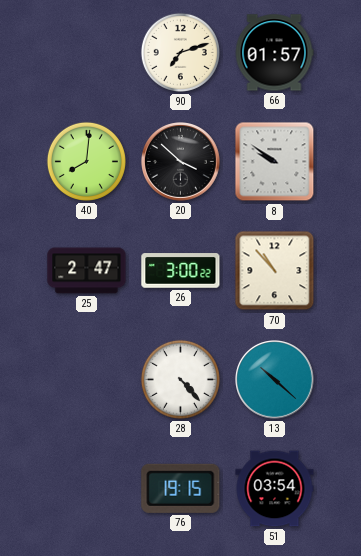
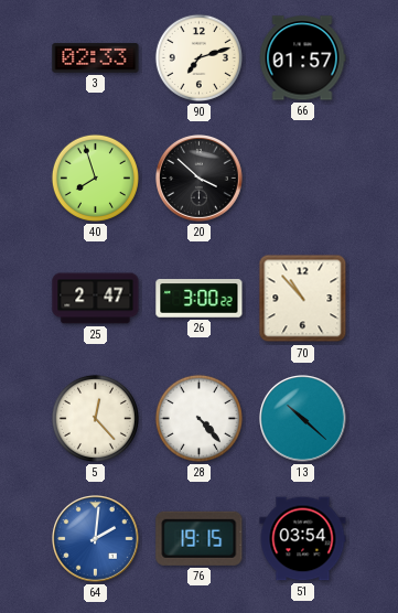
3: none -> 02:33
40: 8:01 -> 7:57
8: 9:51 -> none
5: none -> 12:23
64: none -> 2:01
